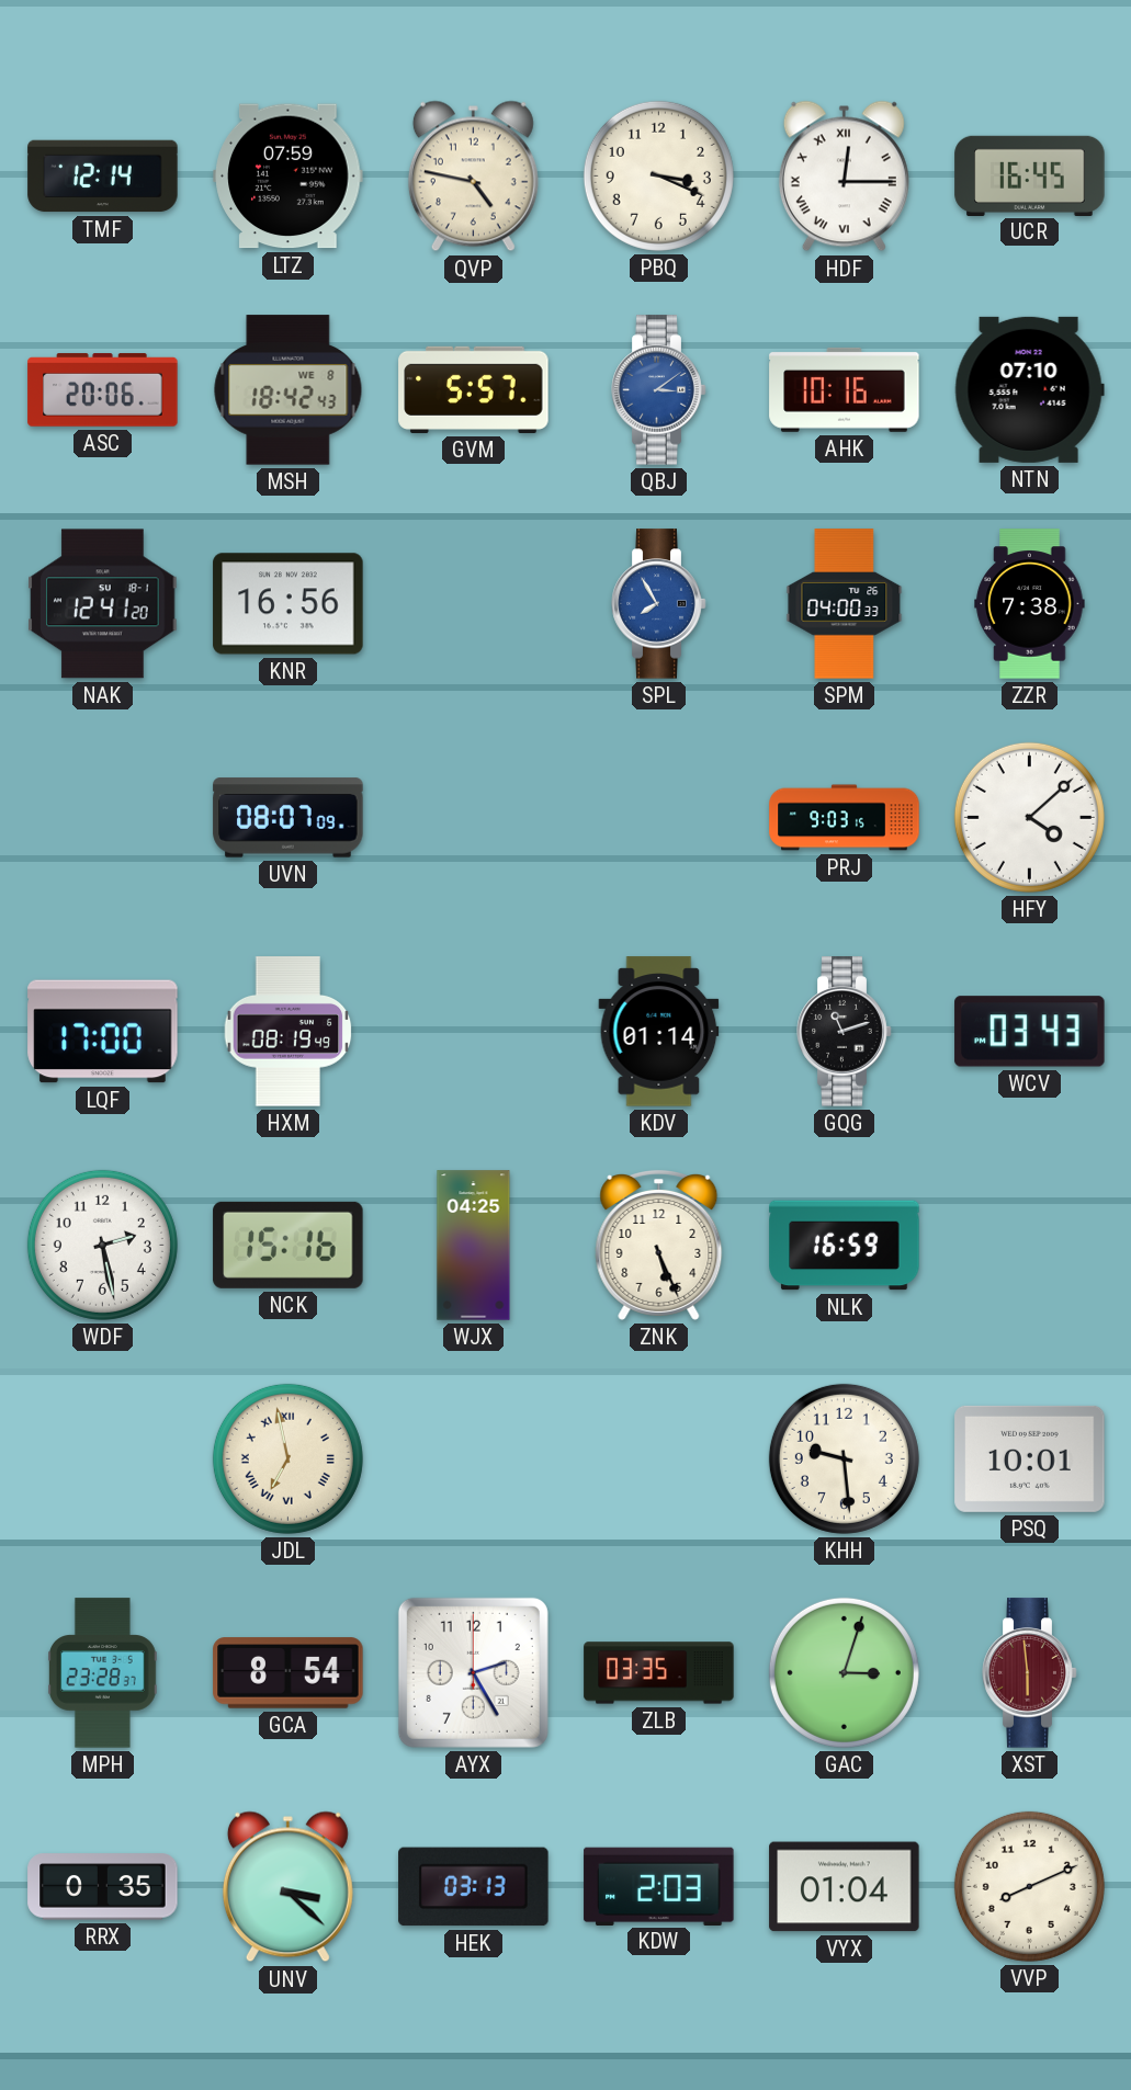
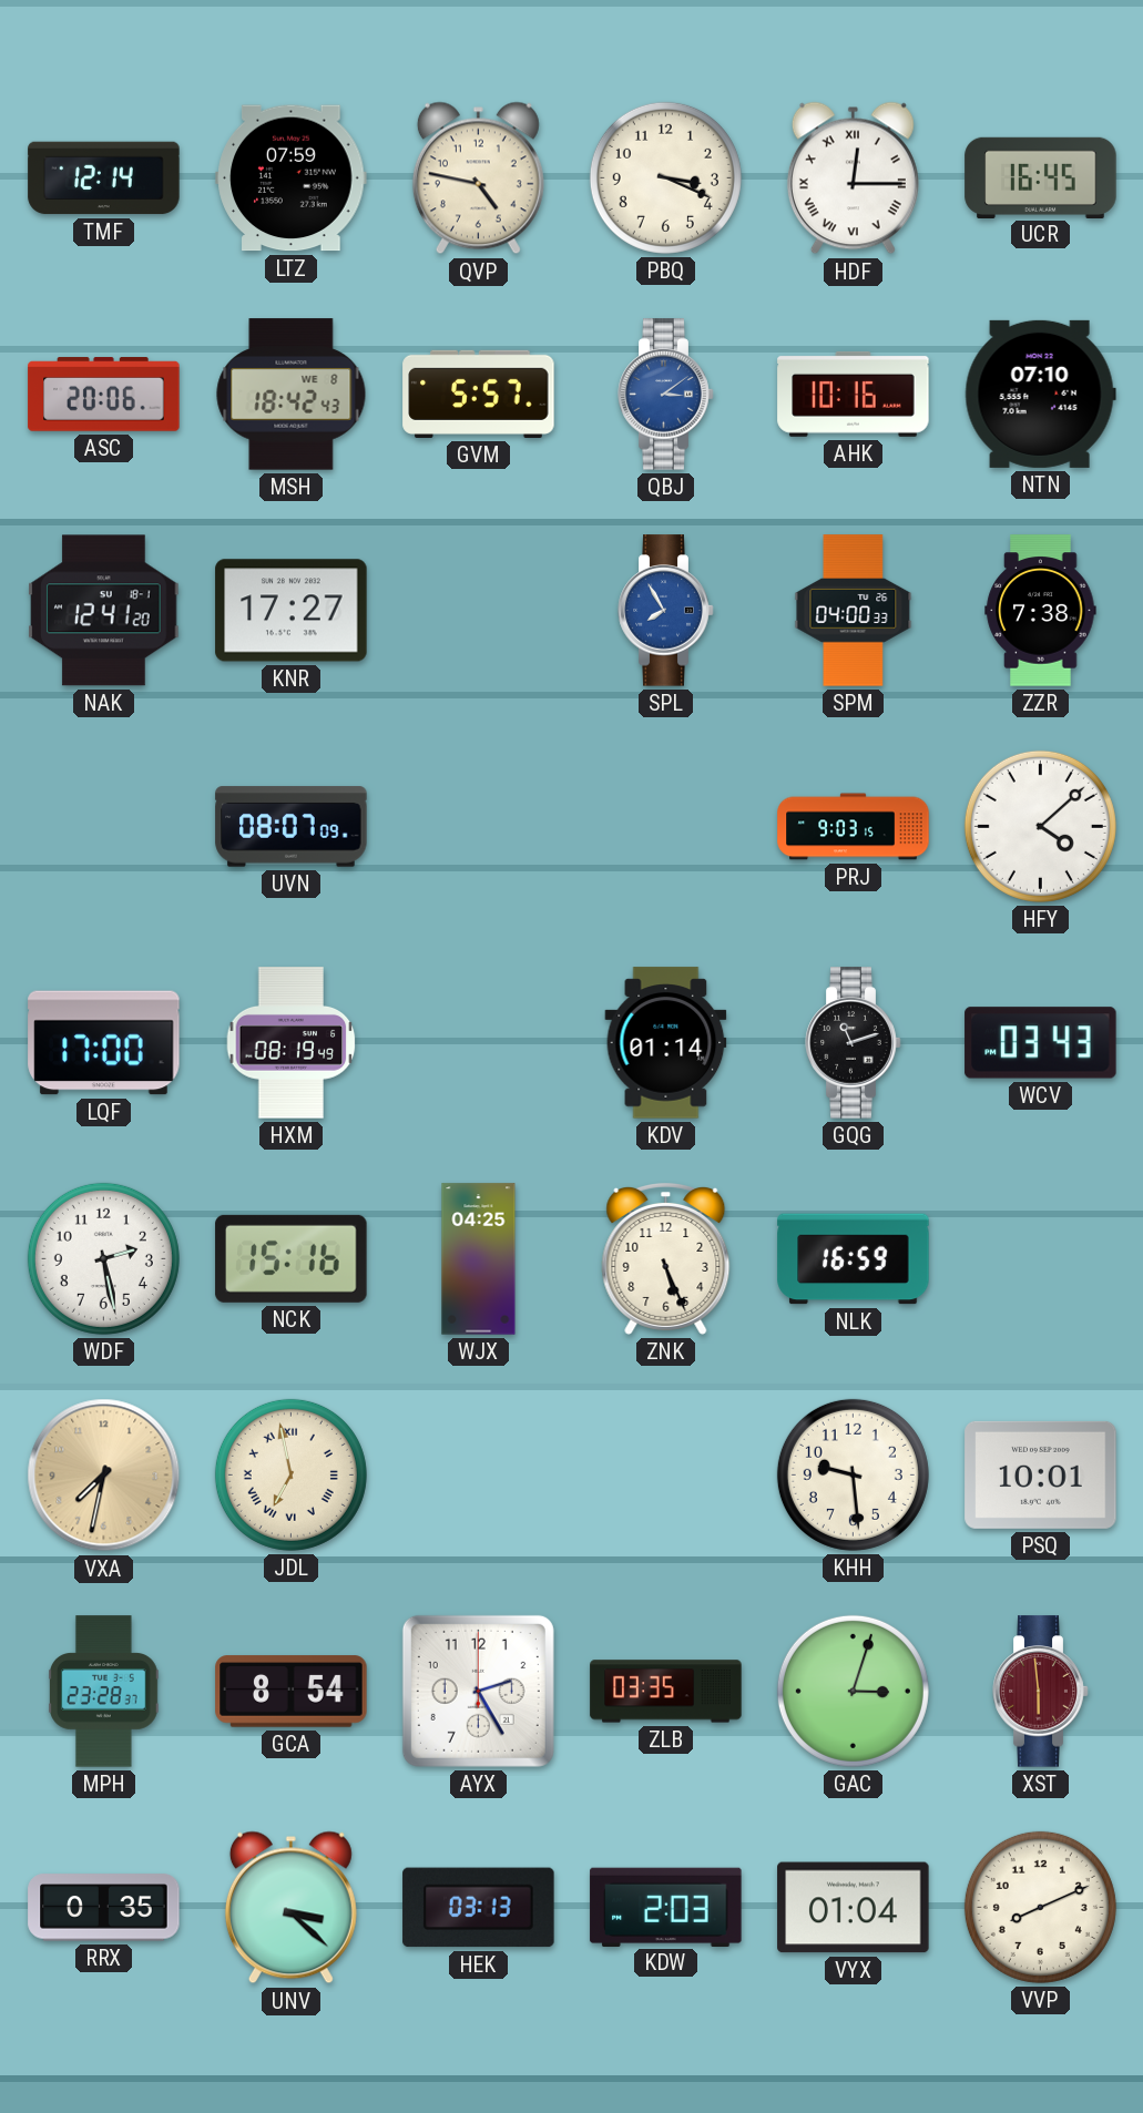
KNR: 16:56 -> 17:27
VXA: none -> 7:32
